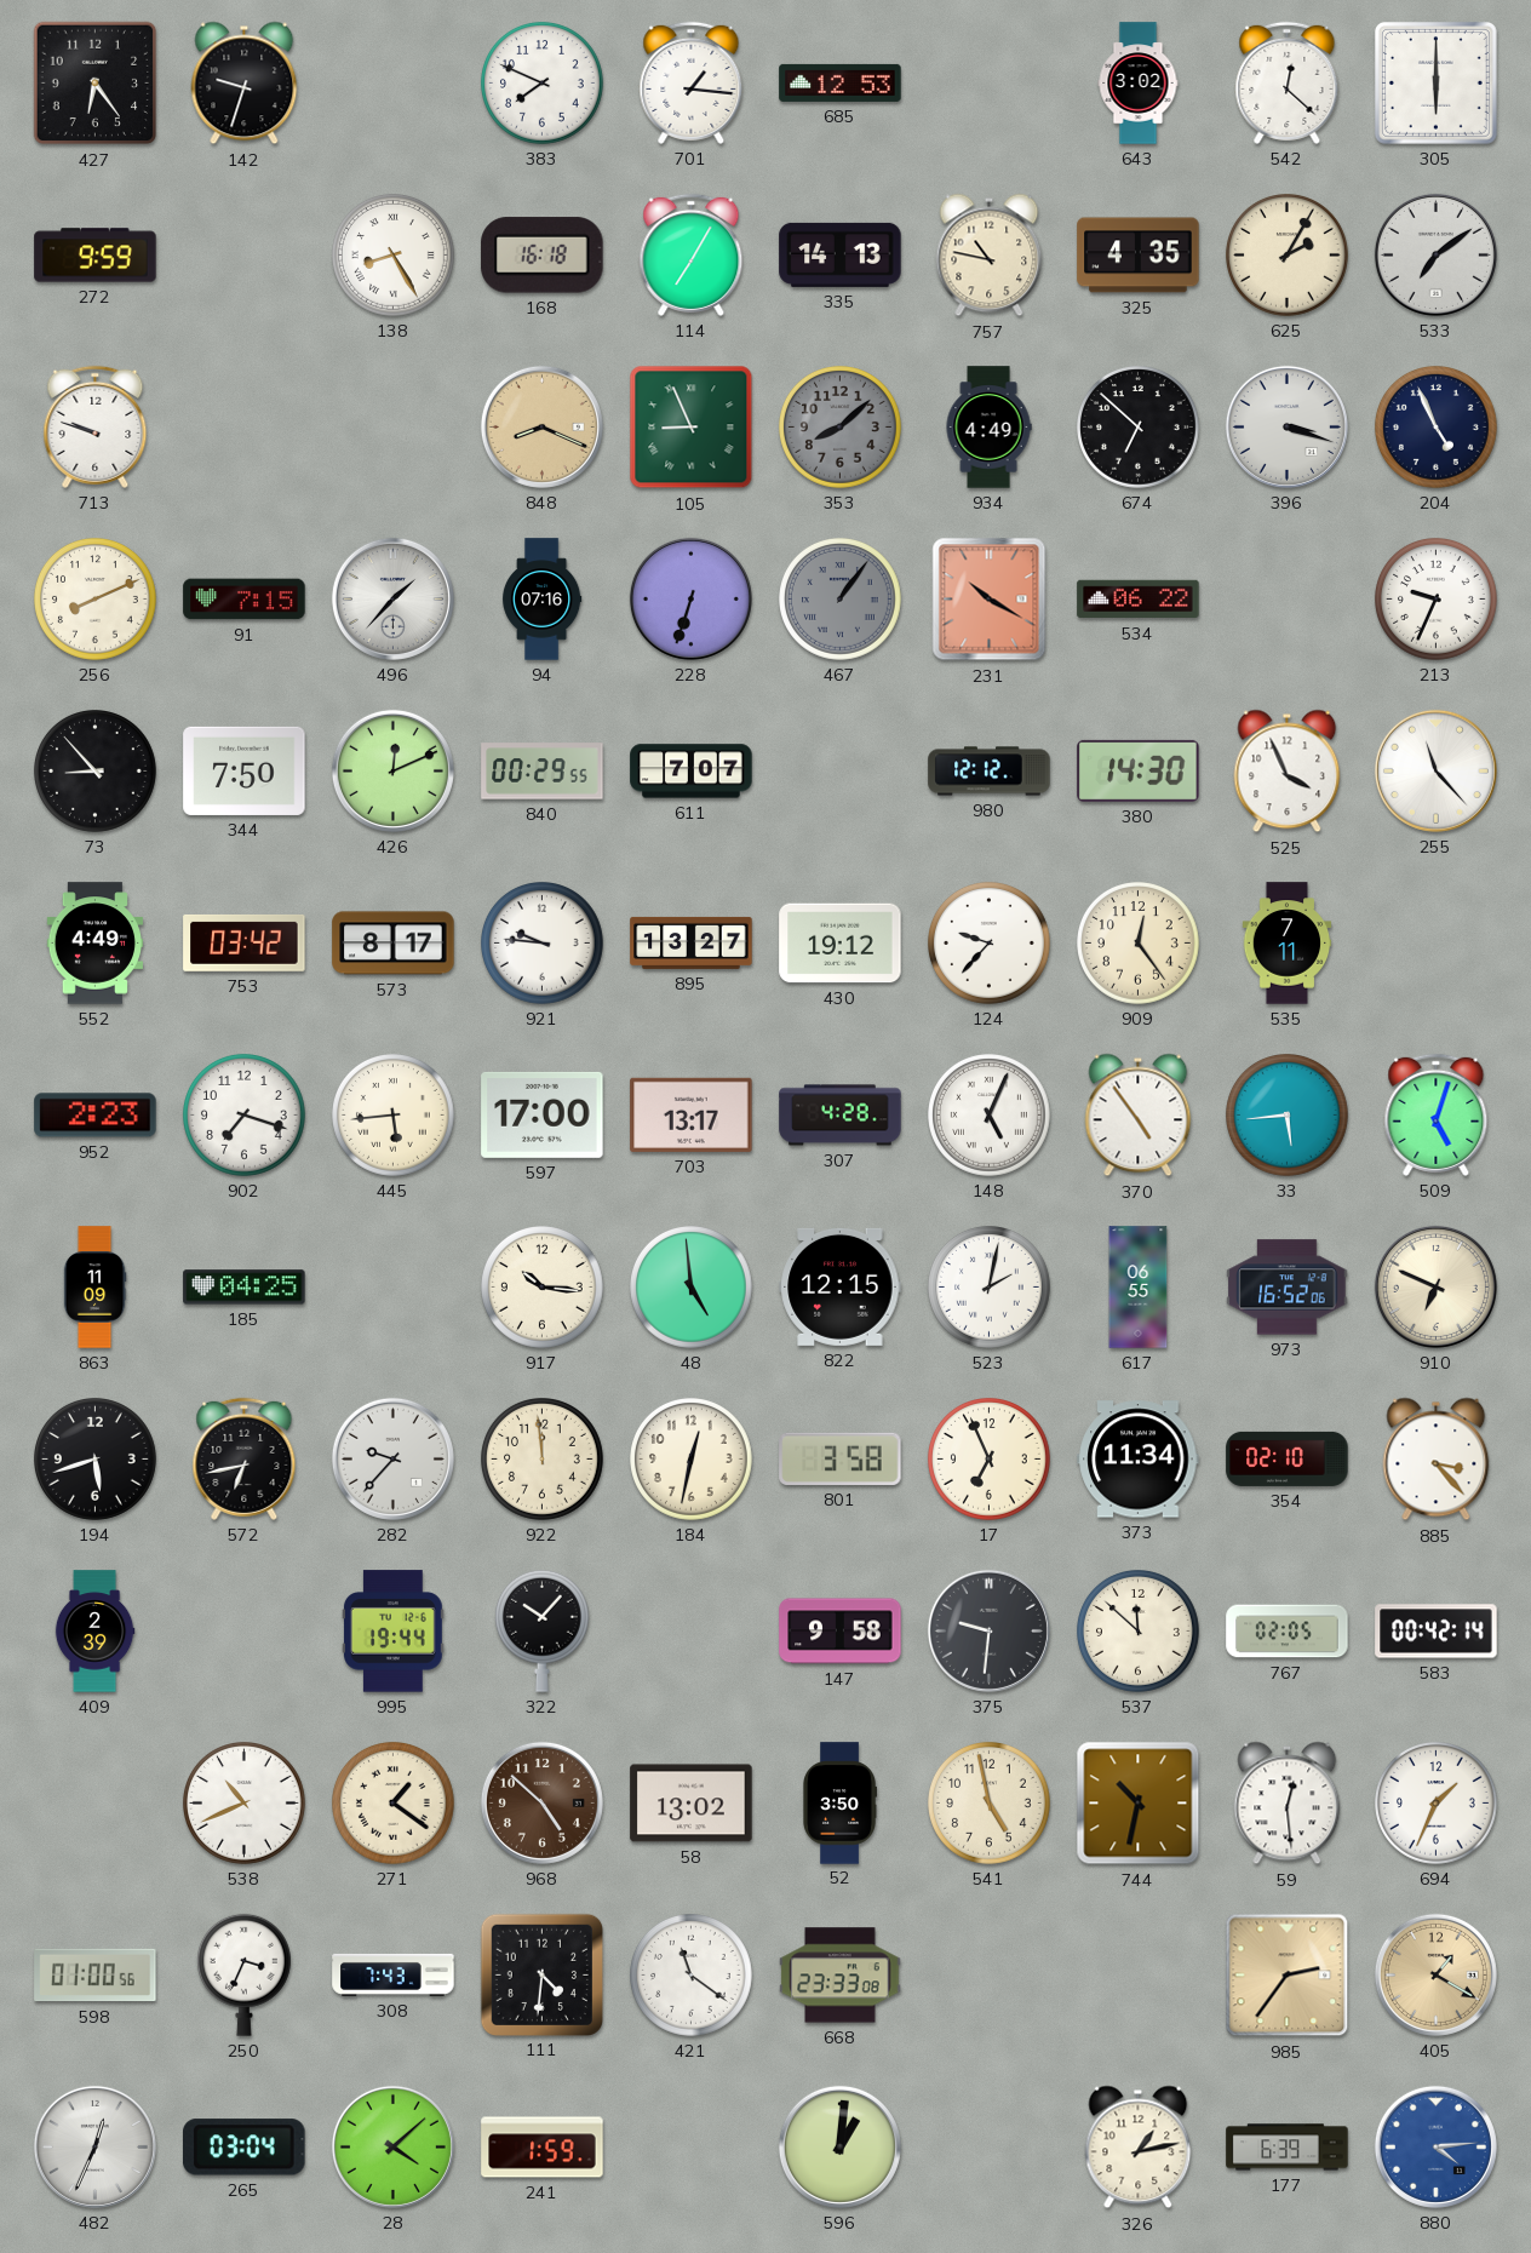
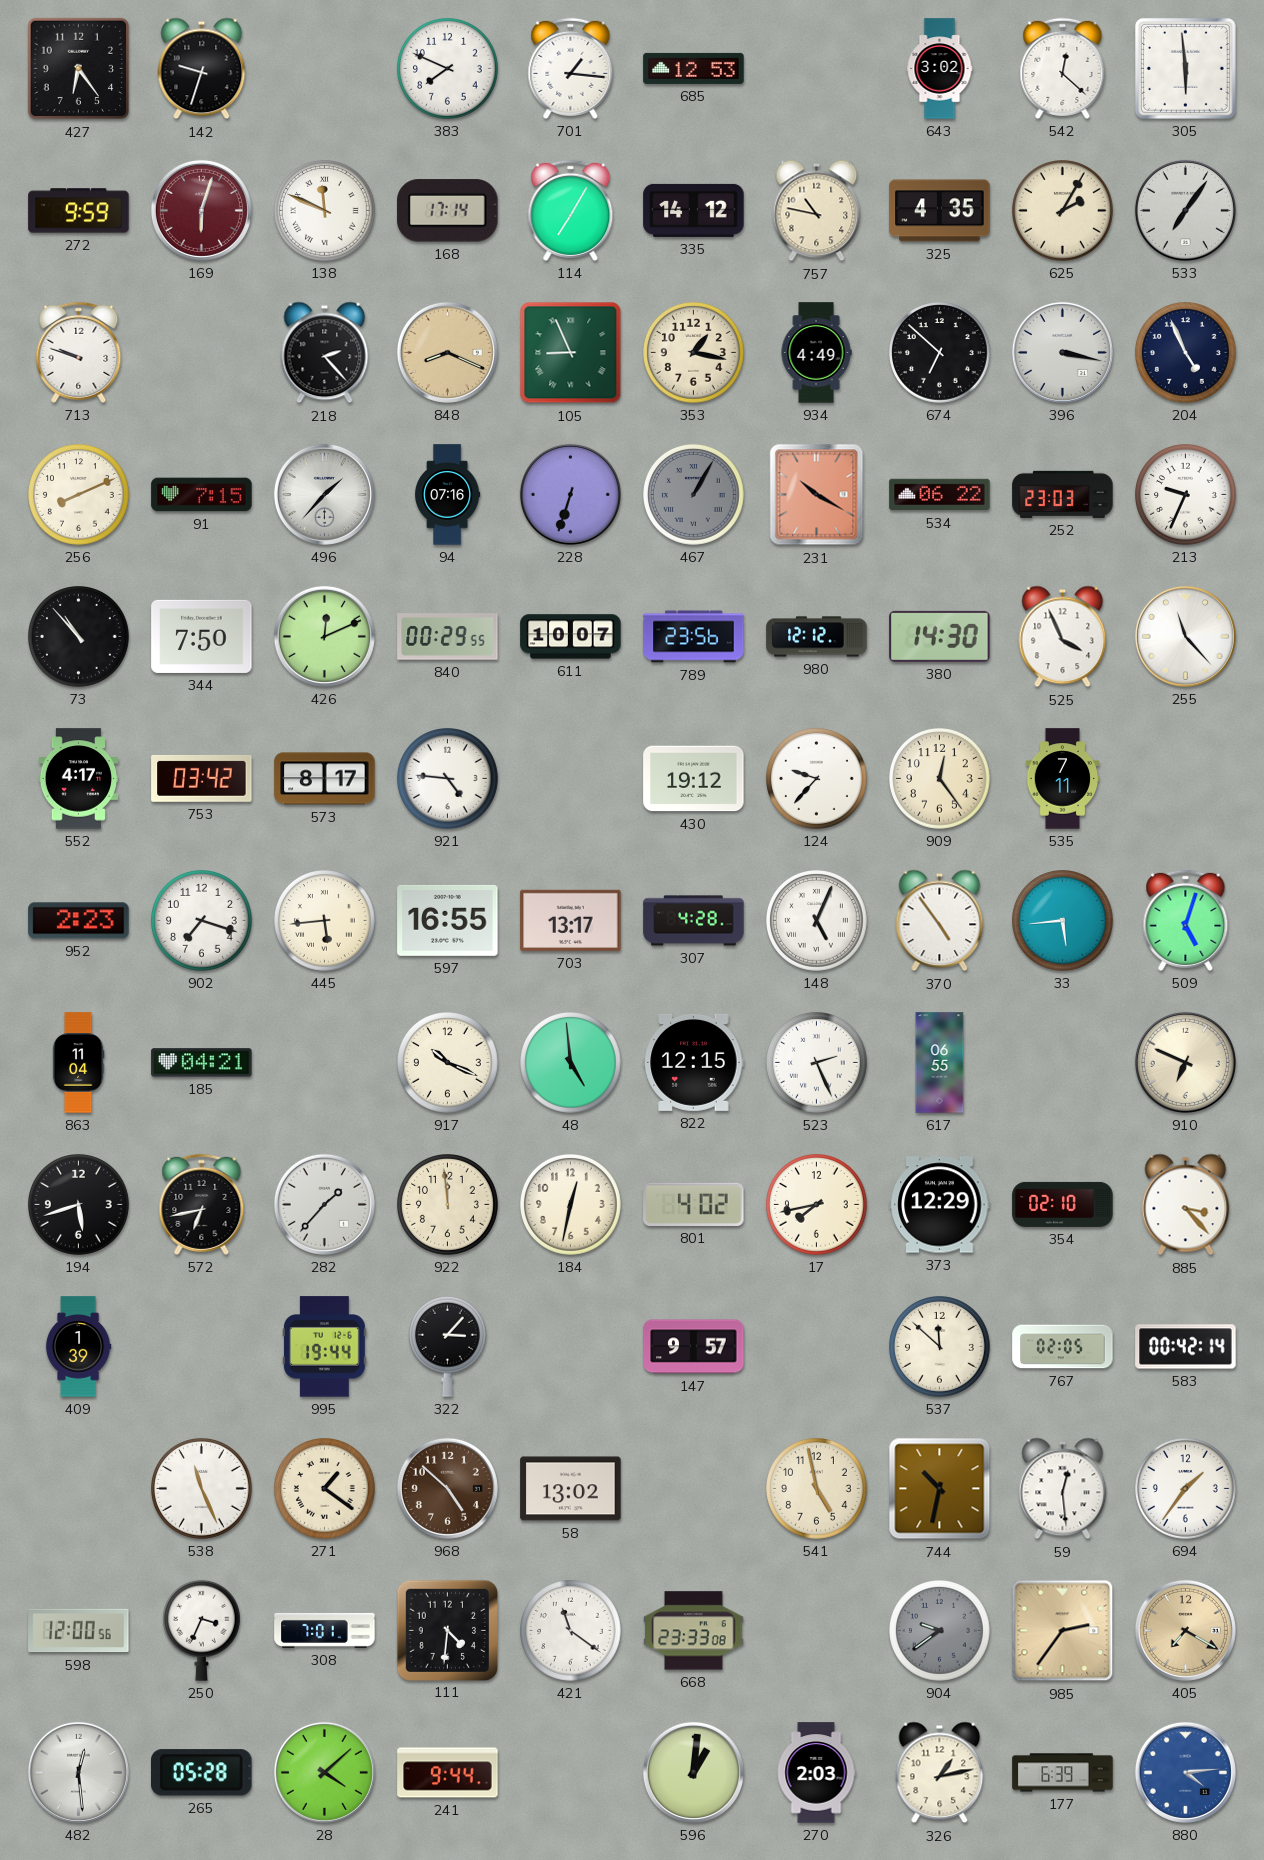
305: 6:00 -> 5:59
169: none -> 6:03
138: 8:25 -> 11:49
168: 16:18 -> 17:14
335: 14:13 -> 14:12
533: 7:09 -> 7:06
218: none -> 2:23
353: 8:08 -> 1:17
353 dial: grey -> cream
396: 3:18 -> 3:17
467: 1:06 -> 1:05
252: none -> 23:03
73: 8:53 -> 10:53
611: 7:07 -> 10:07
789: none -> 23:56
552: 4:49 -> 4:17
921: 9:46 -> 4:46
895: 13:27 -> none
597: 17:00 -> 16:55
863: 11:09 -> 11:04
185: 04:25 -> 04:21
917: 10:16 -> 10:19
523: 2:02 -> 2:26
973: 16:52 -> none
282: 9:37 -> 1:37
801: 3:58 -> 4:02
17: 6:56 -> 7:43
373: 11:34 -> 12:29
409: 2:39 -> 1:39
322: 10:07 -> 3:07
147: 9:58 -> 9:57
375: 9:31 -> none
538: 10:41 -> 11:26
52: 3:50 -> none
694: 1:34 -> 1:36
598: 01:00 -> 12:00
308: 7:43 -> 7:01
904: none -> 9:39
405: 1:20 -> 7:20
482: 12:34 -> 12:29
265: 03:04 -> 05:28
241: 1:59 -> 9:44
270: none -> 2:03
